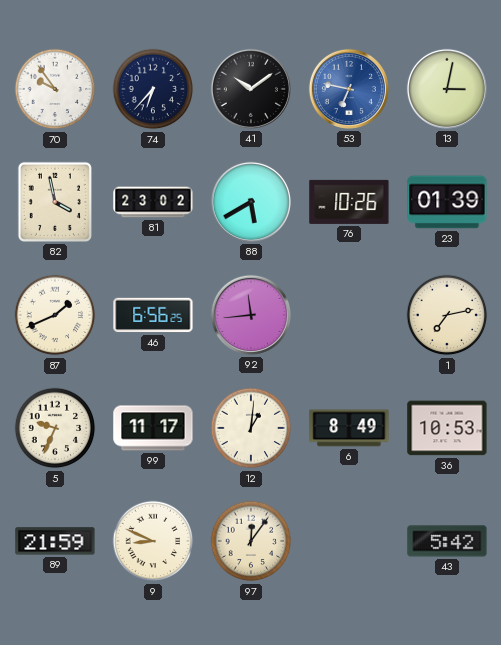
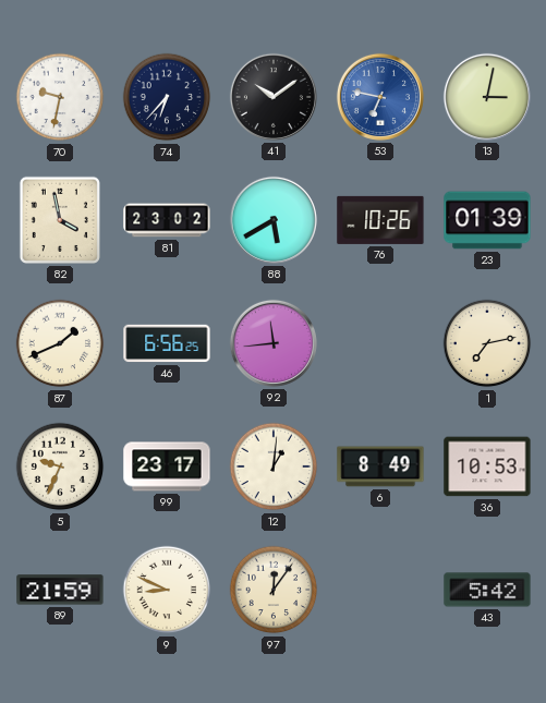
70: 9:54 -> 9:32
99: 11:17 -> 23:17
